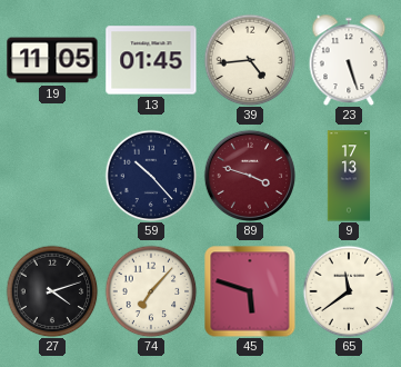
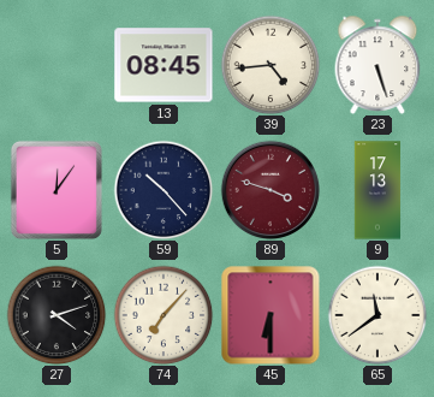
19: 11:05 -> none
13: 01:45 -> 08:45
5: none -> 12:06
45: 5:48 -> 6:30
